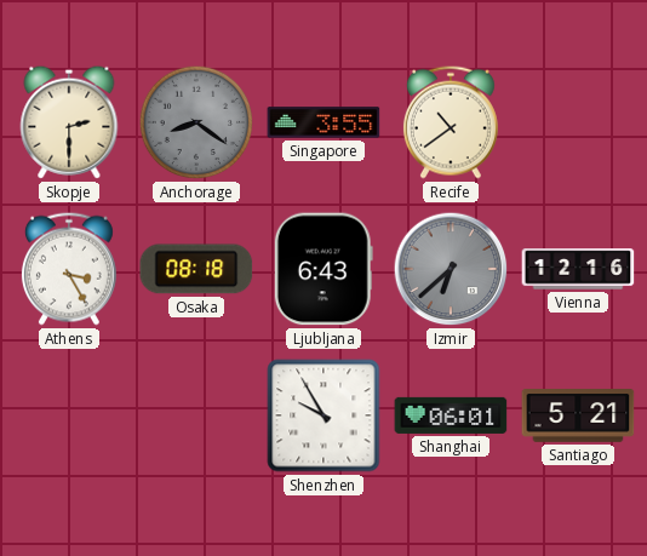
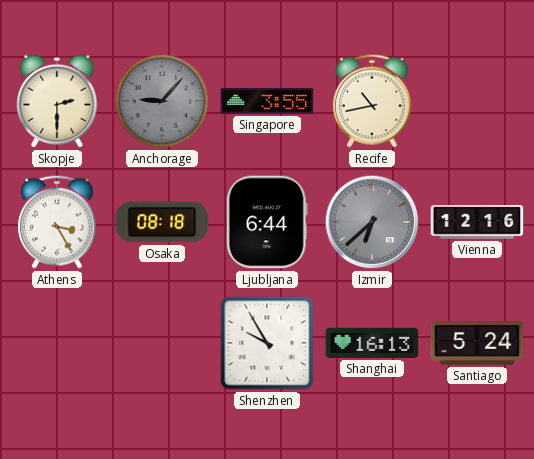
Anchorage: 8:21 -> 9:07
Recife: 10:39 -> 10:43
Ljubljana: 6:43 -> 6:44
Shanghai: 06:01 -> 16:13
Santiago: 5:21 -> 5:24
